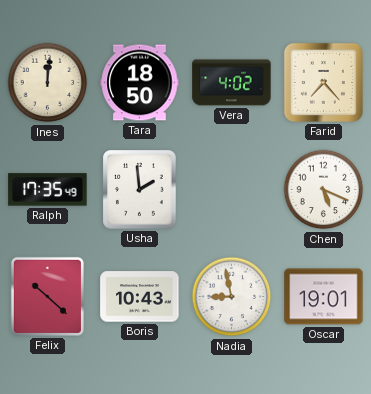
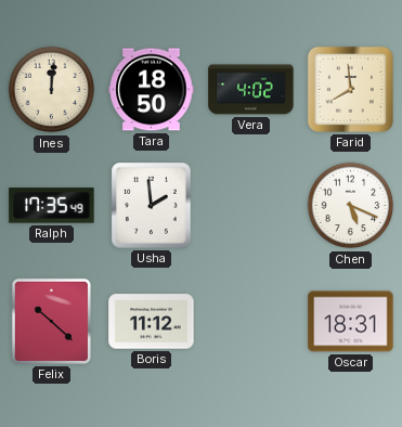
Farid: 7:23 -> 7:59
Boris: 10:43 -> 11:12
Nadia: 8:58 -> none
Oscar: 19:01 -> 18:31
